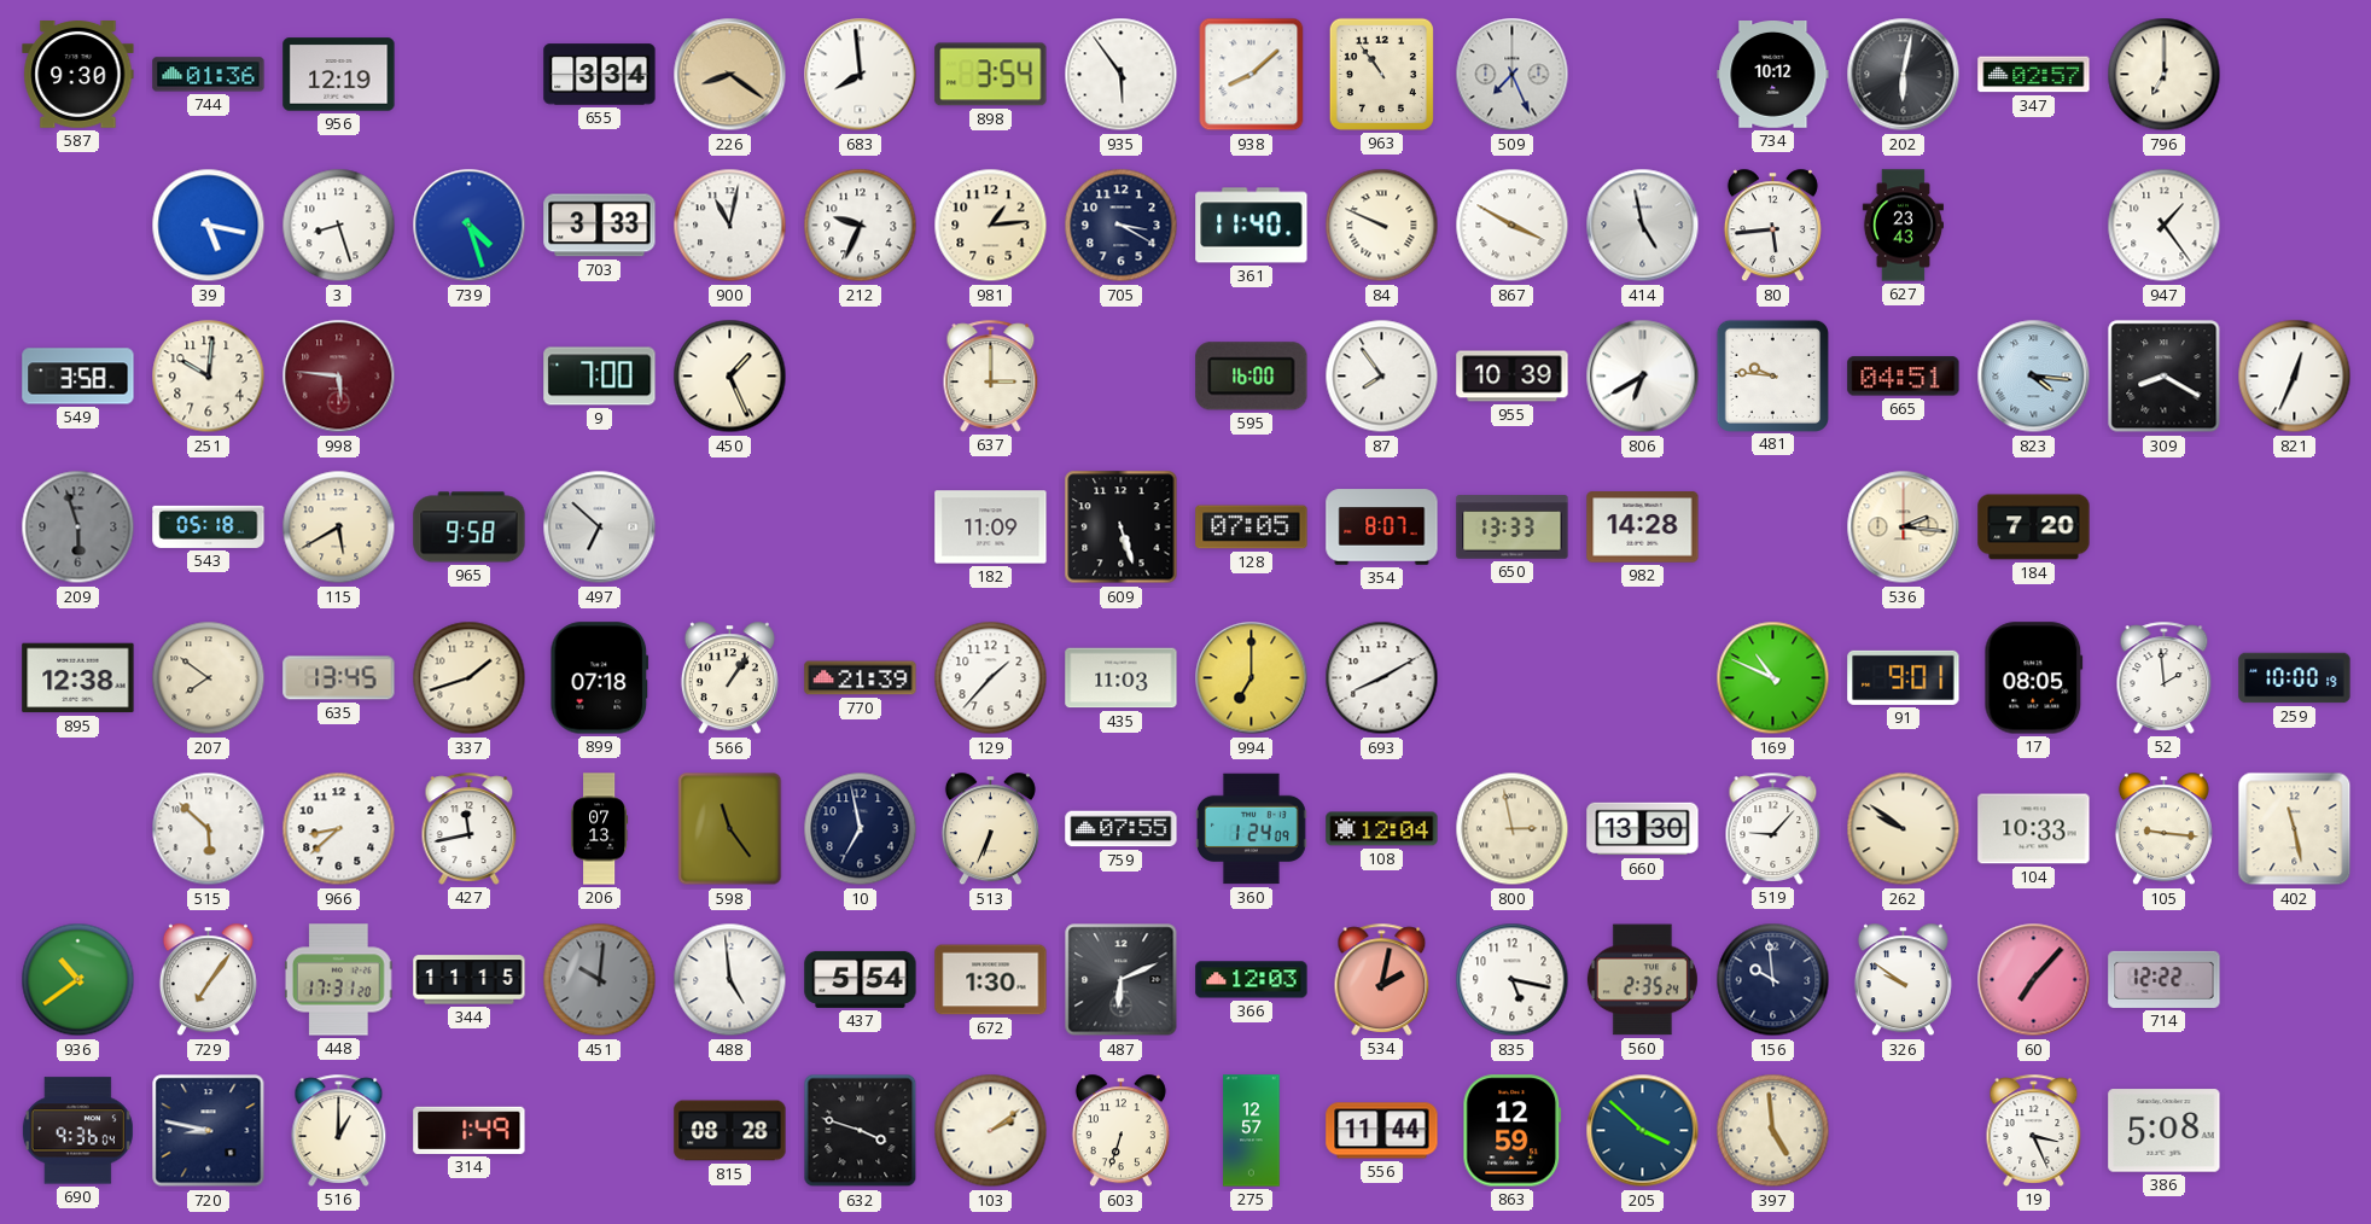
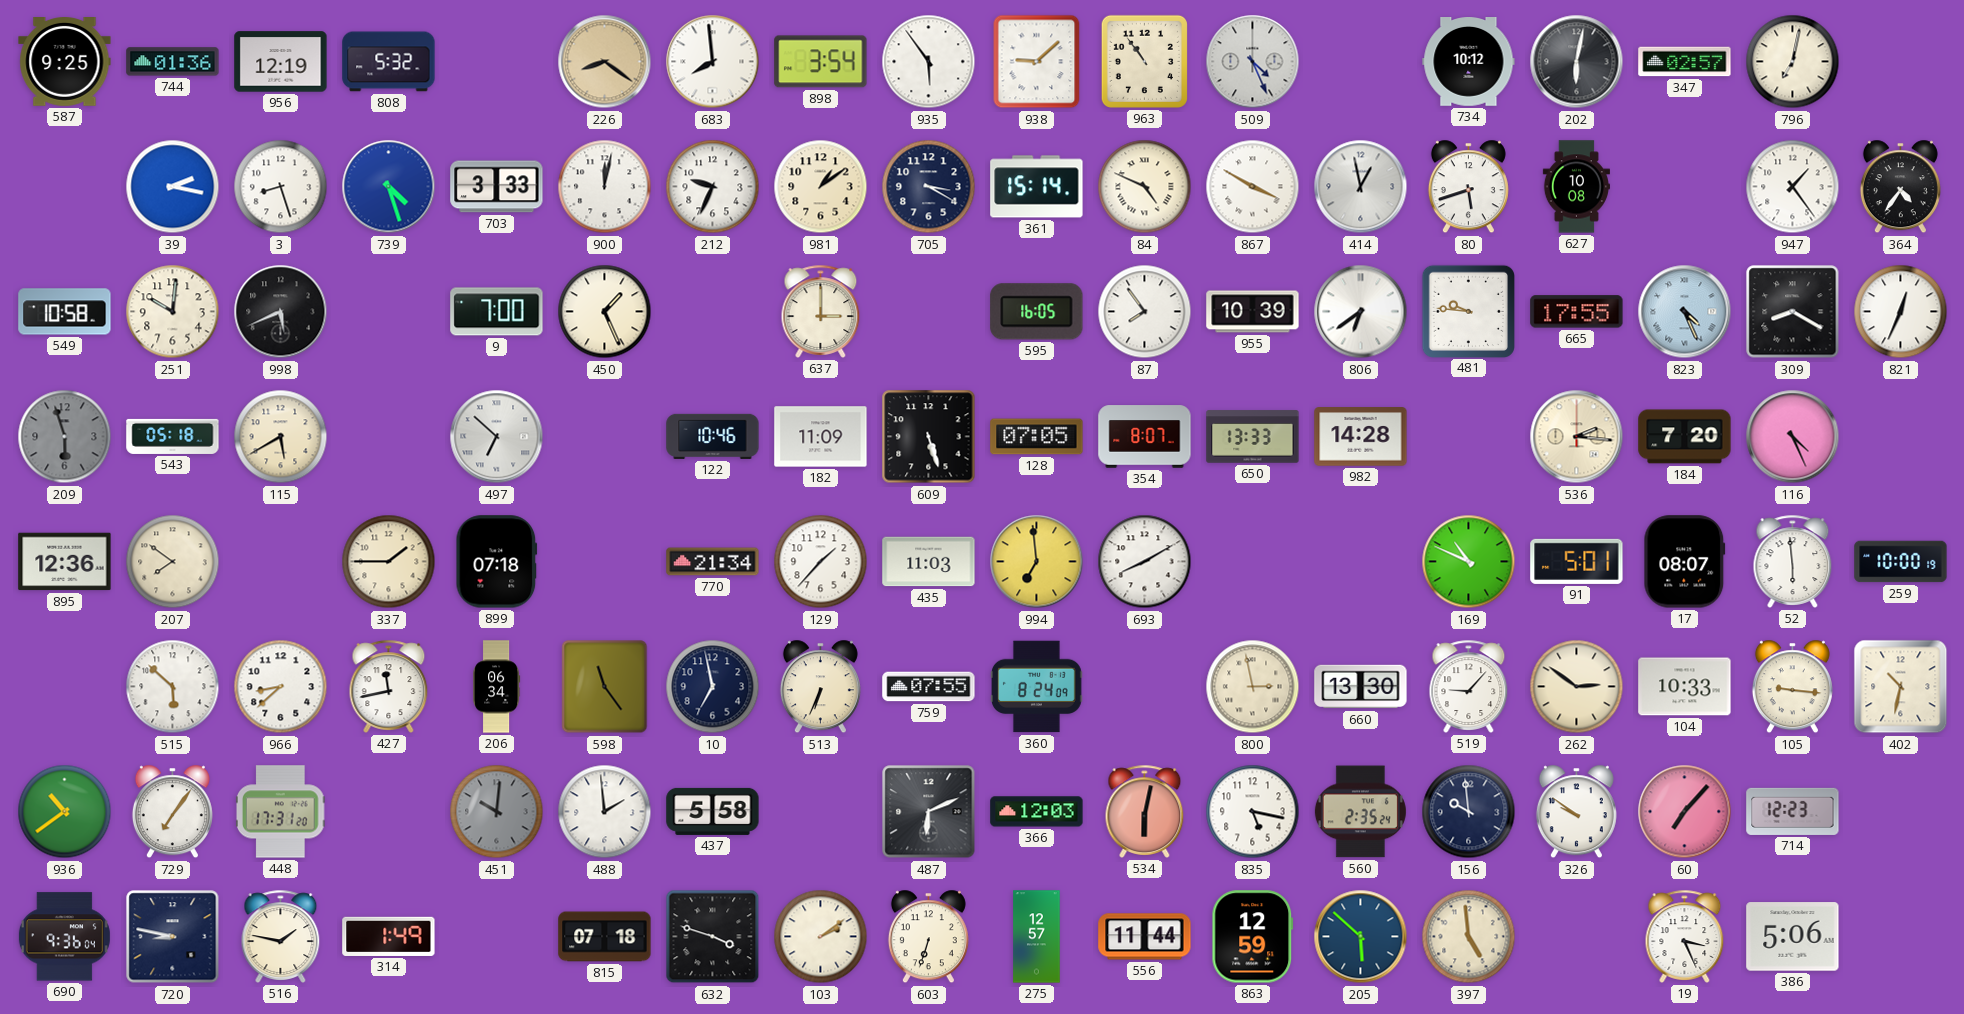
587: 9:30 -> 9:25
808: none -> 5:32
655: 3:34 -> none
938: 8:08 -> 9:08
509: 7:26 -> 4:26
796: 7:00 -> 7:02
39: 5:17 -> 2:17
900: 11:02 -> 12:02
981: 1:14 -> 1:09
361: 11:40 -> 15:14
84: 9:49 -> 4:49
414: 4:58 -> 12:58
80: 5:44 -> 5:42
627: 23:43 -> 10:08
364: none -> 4:36
549: 3:58 -> 10:58
998: 5:46 -> 5:41
998 dial: burgundy -> black
595: 16:00 -> 16:05
806: 6:40 -> 6:39
665: 04:51 -> 17:55
823: 4:16 -> 4:26
965: 9:58 -> none
122: none -> 10:46
116: none -> 4:26
895: 12:38 -> 12:36
635: 13:45 -> none
337: 1:42 -> 1:45
566: 1:06 -> none
770: 21:39 -> 21:34
994: 7:00 -> 6:59
91: 9:01 -> 5:01
17: 08:05 -> 08:07
52: 1:59 -> 5:59
206: 07:13 -> 06:34
360: 1:24 -> 8:24
108: 12:04 -> none
262: 9:51 -> 2:51
402: 11:28 -> 10:32
344: 11:15 -> none
488: 4:59 -> 1:59
437: 5:54 -> 5:58
672: 1:30 -> none
534: 2:02 -> 6:02
714: 12:22 -> 12:23
516: 1:00 -> 1:47
815: 08:28 -> 07:18
205: 3:52 -> 5:52
386: 5:08 -> 5:06
